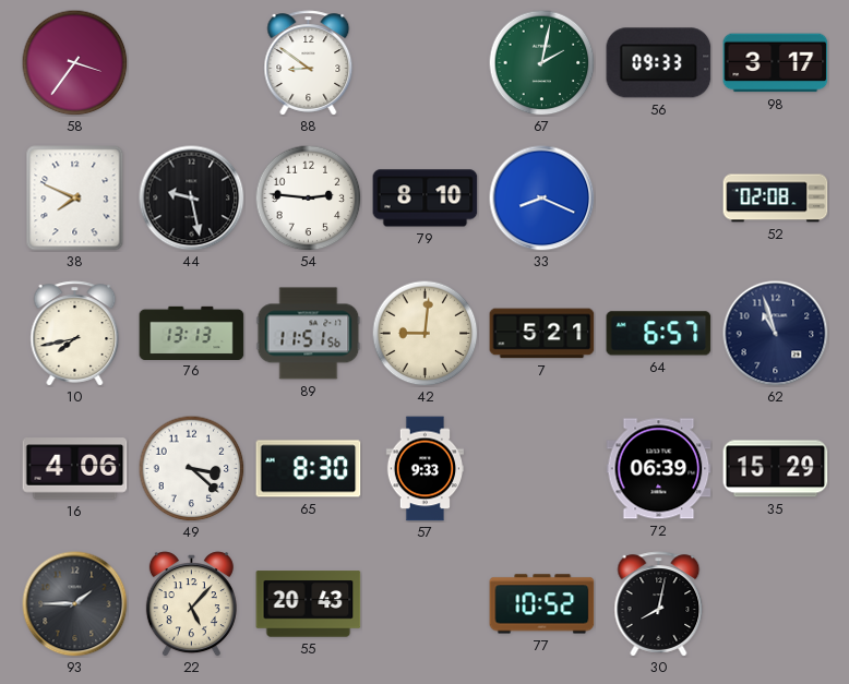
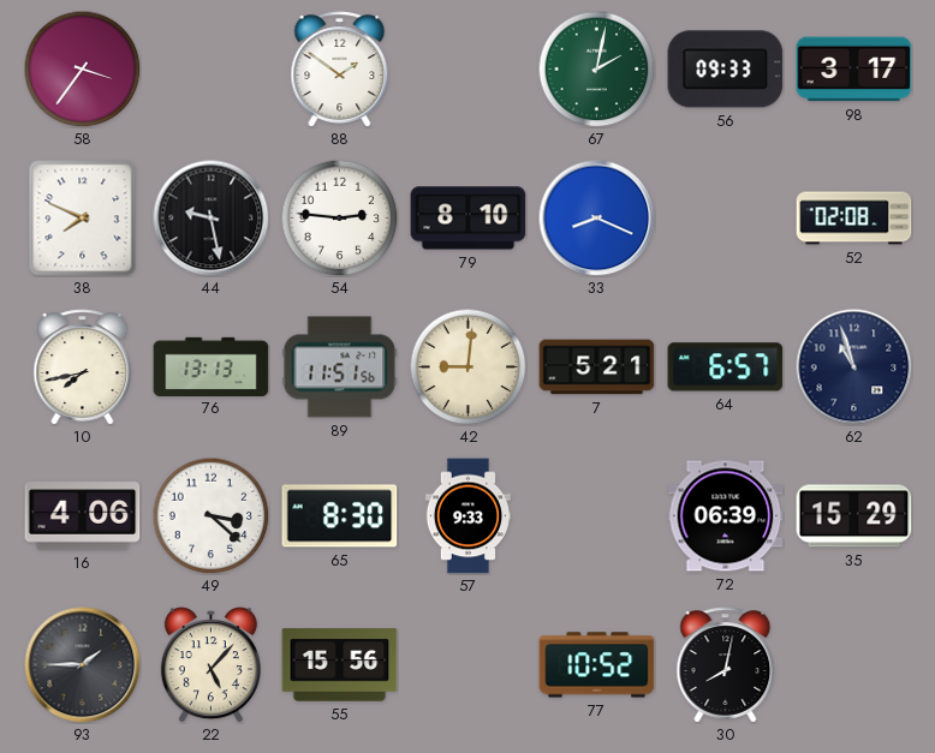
88: 8:51 -> 1:51
55: 20:43 -> 15:56
